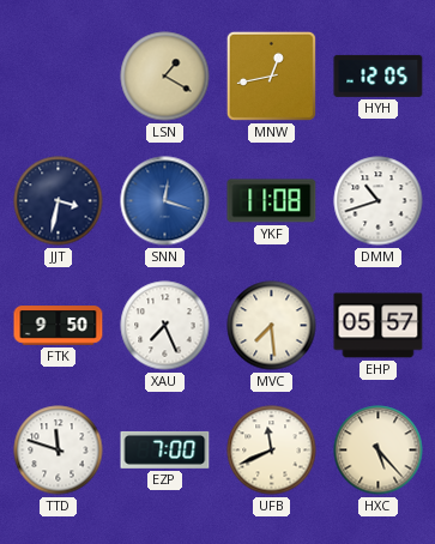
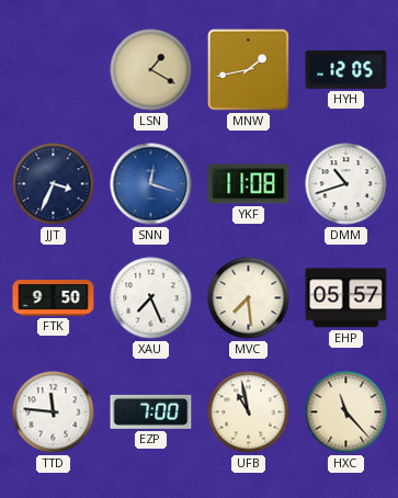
MNW: 12:43 -> 1:43
JJT: 3:32 -> 3:34
TTD: 11:48 -> 11:46
UFB: 11:41 -> 10:58
HXC: 5:23 -> 11:23
